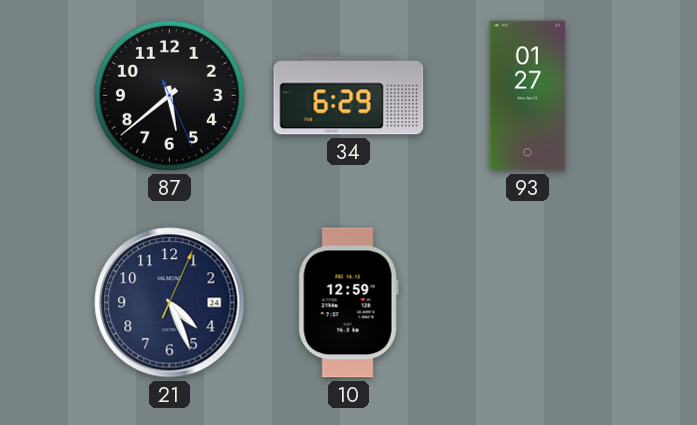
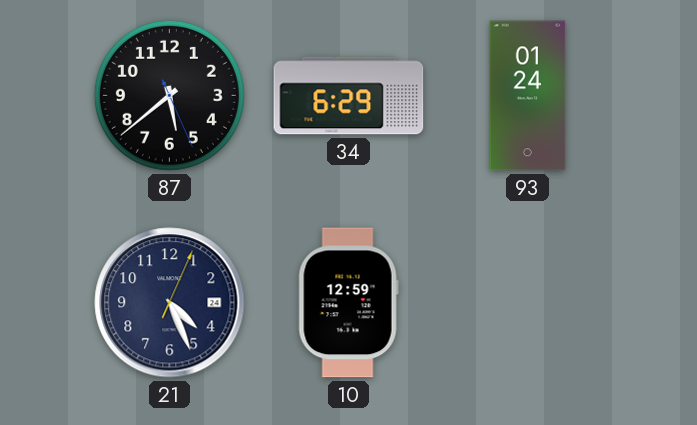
93: 01:27 -> 01:24
